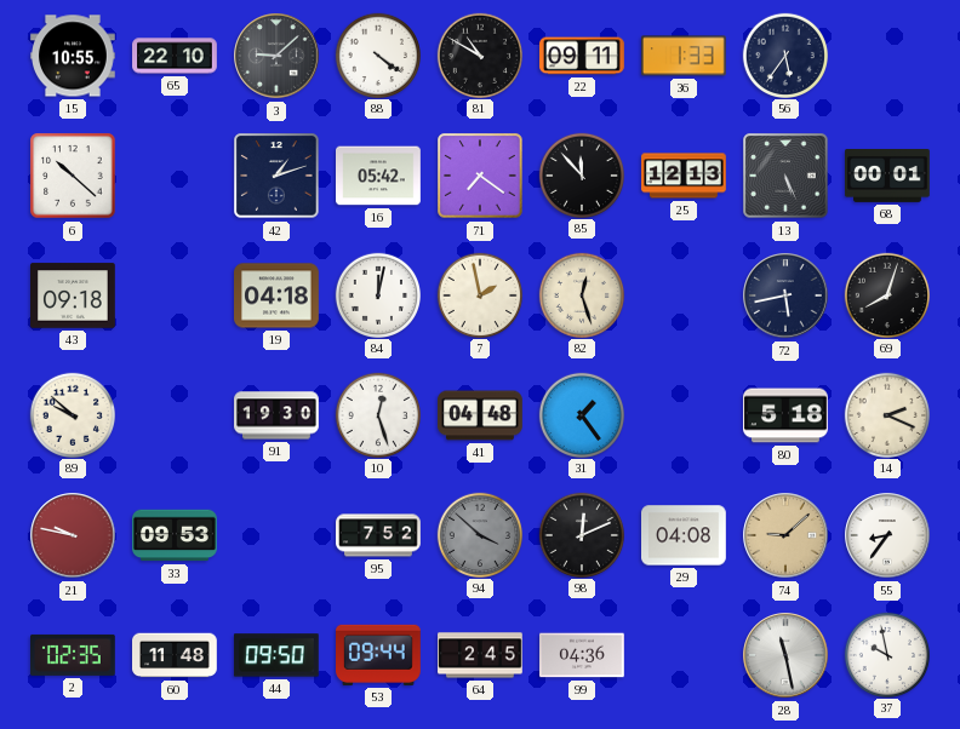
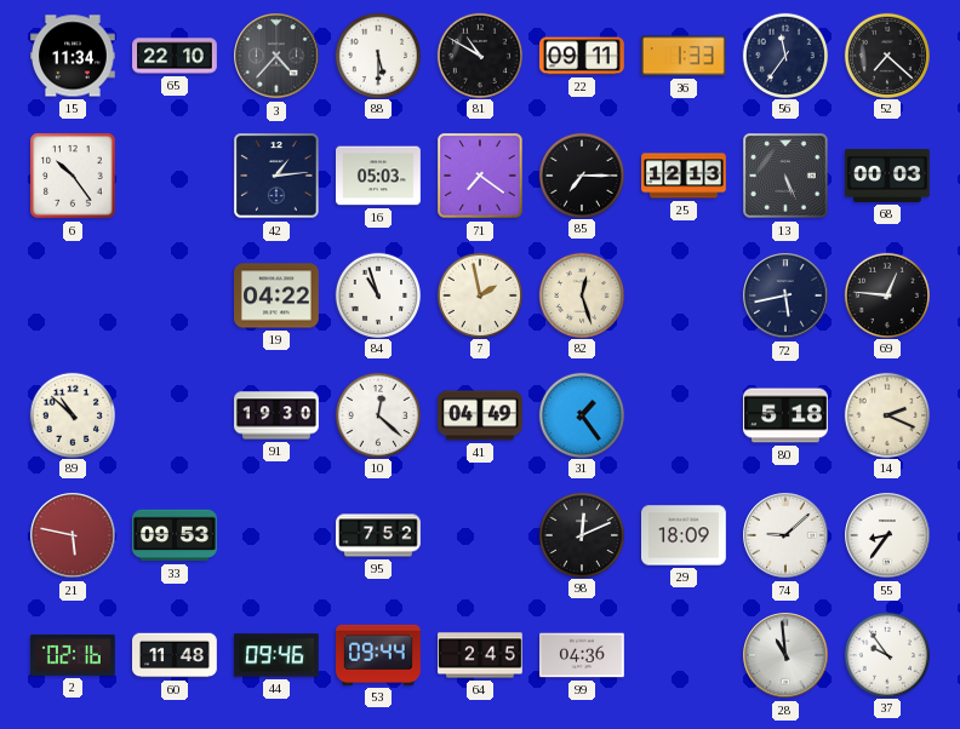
15: 10:55 -> 11:34
3: 9:08 -> 4:37
88: 4:21 -> 5:30
56: 5:36 -> 11:36
52: none -> 7:22
6: 10:22 -> 10:24
42: 1:12 -> 1:14
16: 05:42 -> 05:03
85: 11:53 -> 7:15
68: 00:01 -> 00:03
43: 09:18 -> none
19: 04:18 -> 04:22
84: 12:02 -> 10:57
69: 8:03 -> 12:46
89: 9:52 -> 10:52
10: 12:27 -> 12:22
41: 04:48 -> 04:49
21: 9:47 -> 5:47
94: 3:52 -> none
29: 04:08 -> 18:09
74 dial: champagne -> white
2: 02:35 -> 02:16
44: 09:50 -> 09:46
28: 11:28 -> 10:59
37: 9:58 -> 9:54
